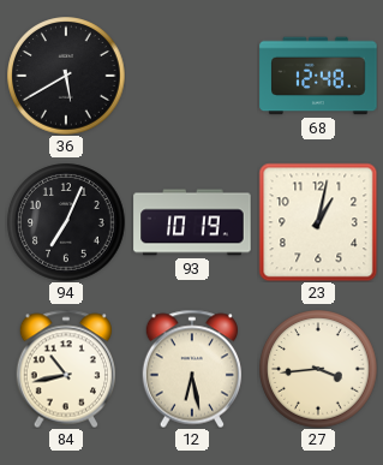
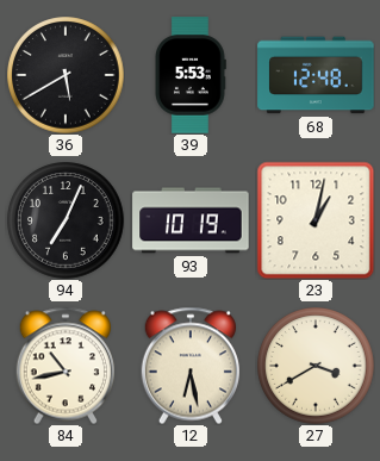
39: none -> 5:53
27: 3:44 -> 3:40
